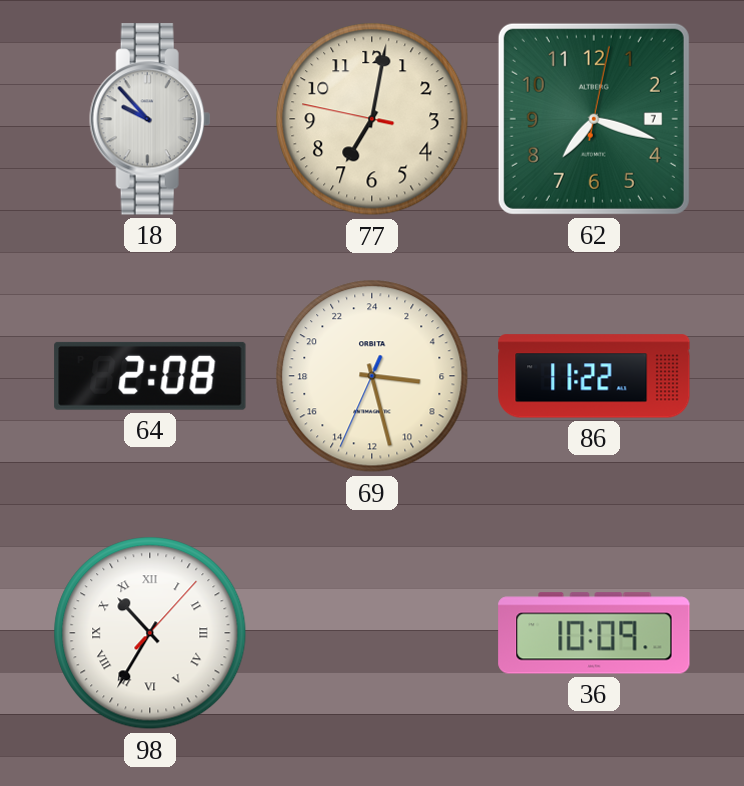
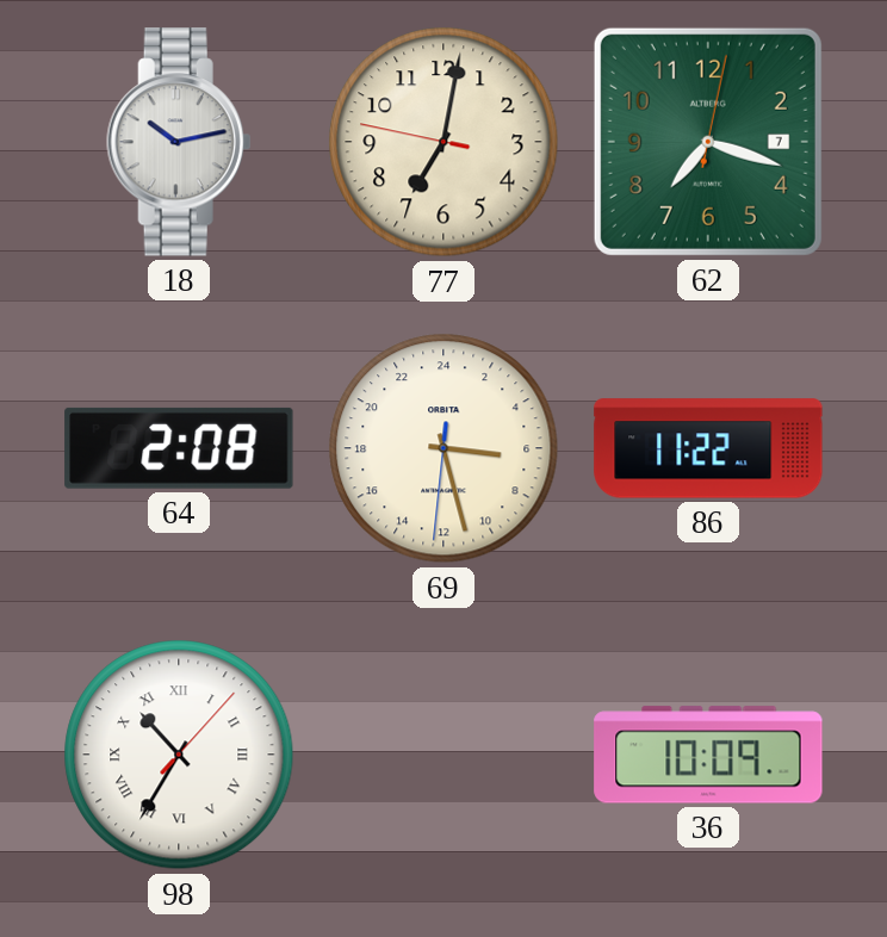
18: 9:53 -> 10:13
69: 6:27:34 -> 6:27:31
